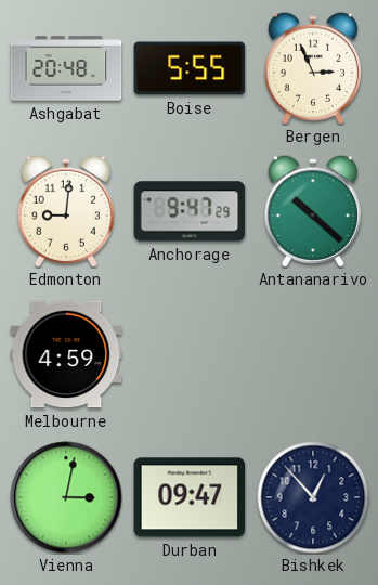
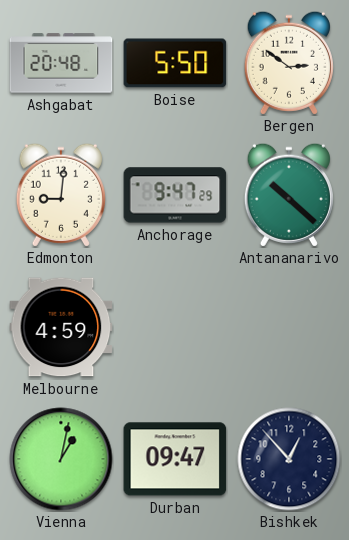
Boise: 5:55 -> 5:50
Bergen: 2:56 -> 2:51
Vienna: 3:02 -> 1:02
